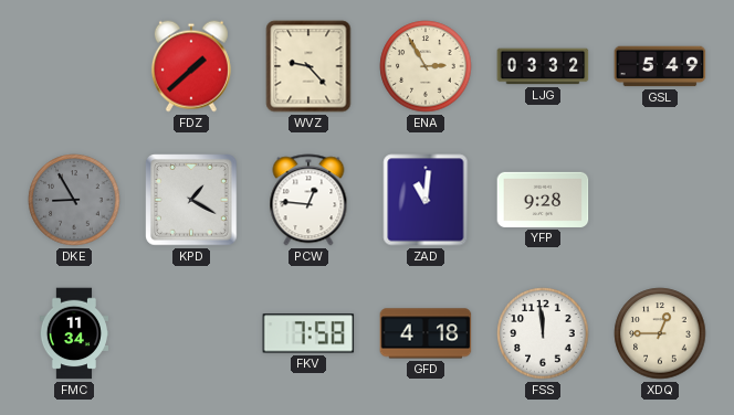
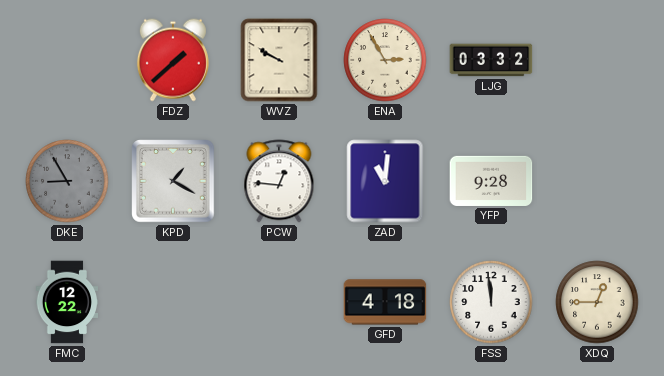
WVZ: 9:23 -> 9:50
GSL: 5:49 -> none
FMC: 11:34 -> 12:22
FKV: 7:58 -> none
